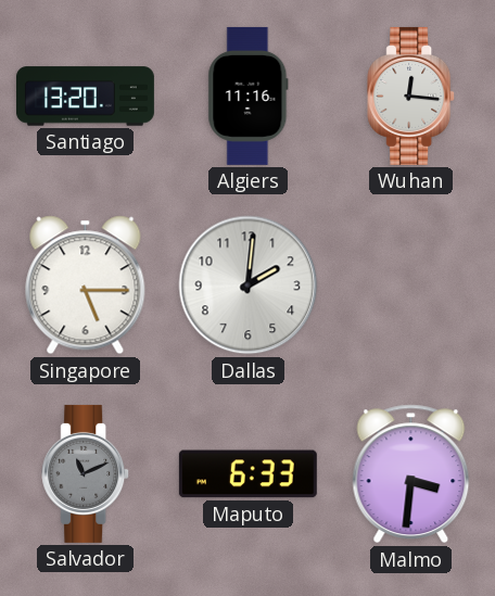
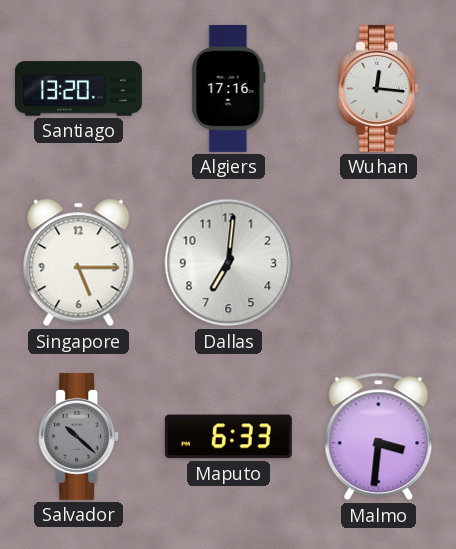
Algiers: 11:16 -> 17:16
Dallas: 2:01 -> 7:01
Salvador: 11:11 -> 10:22
